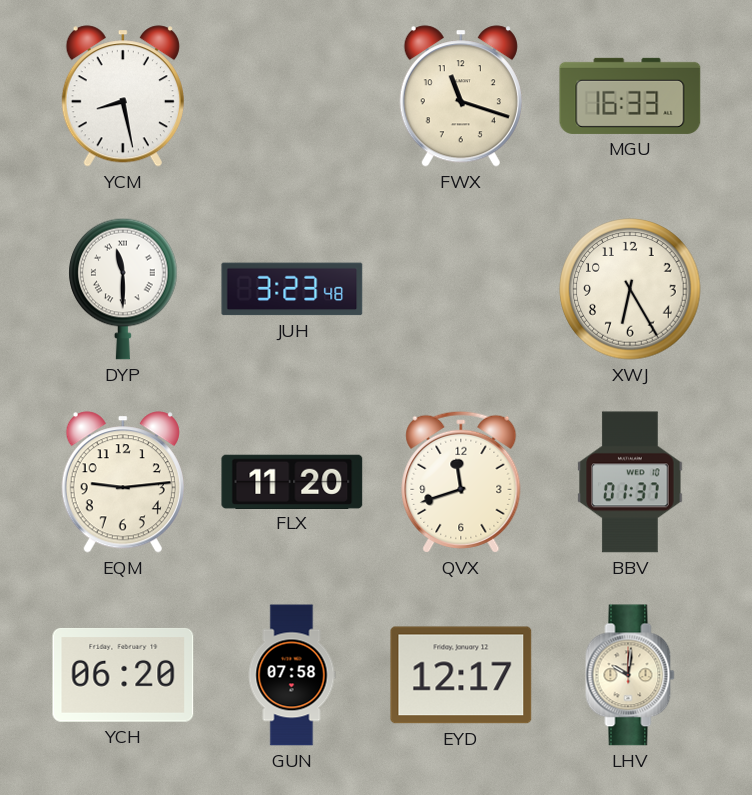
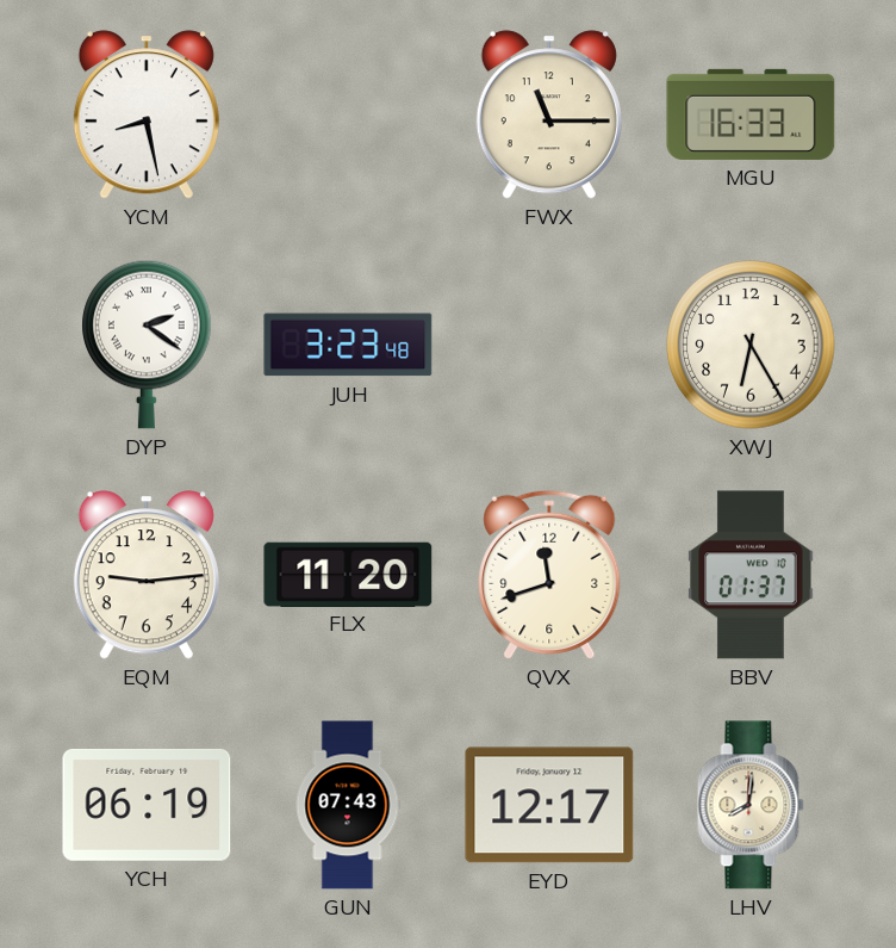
FWX: 11:18 -> 11:15
DYP: 11:30 -> 2:21
YCH: 06:20 -> 06:19
GUN: 07:58 -> 07:43
LHV: 10:01 -> 8:01
